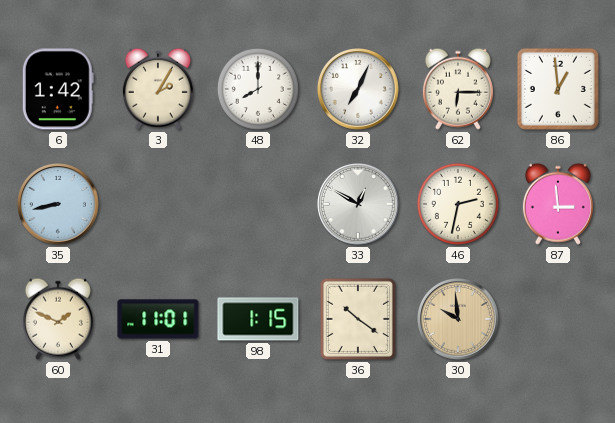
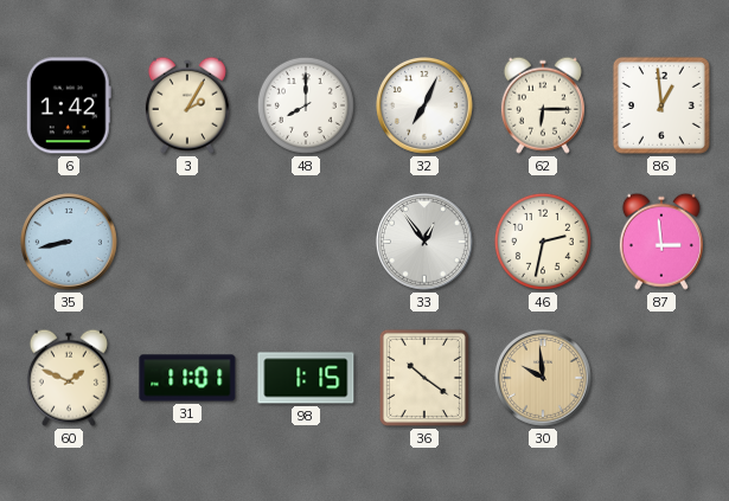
33: 12:50 -> 12:54
